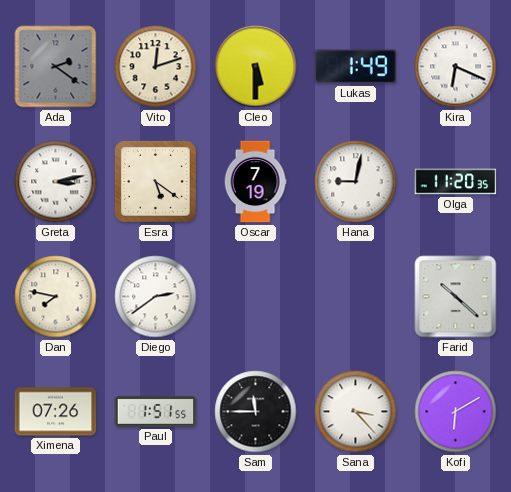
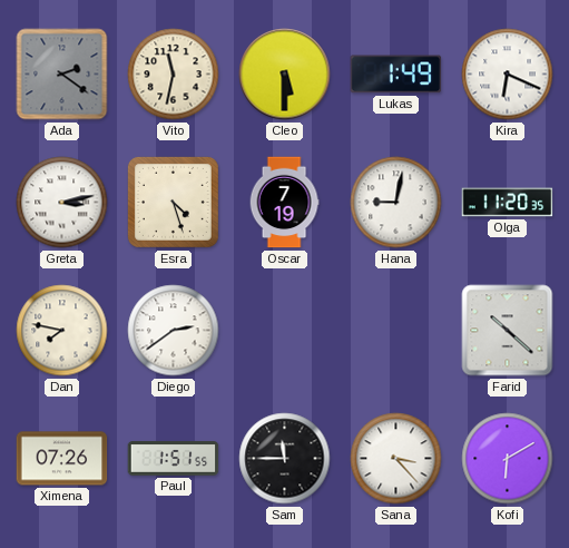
Vito: 12:12 -> 11:32
Esra: 5:21 -> 4:27
